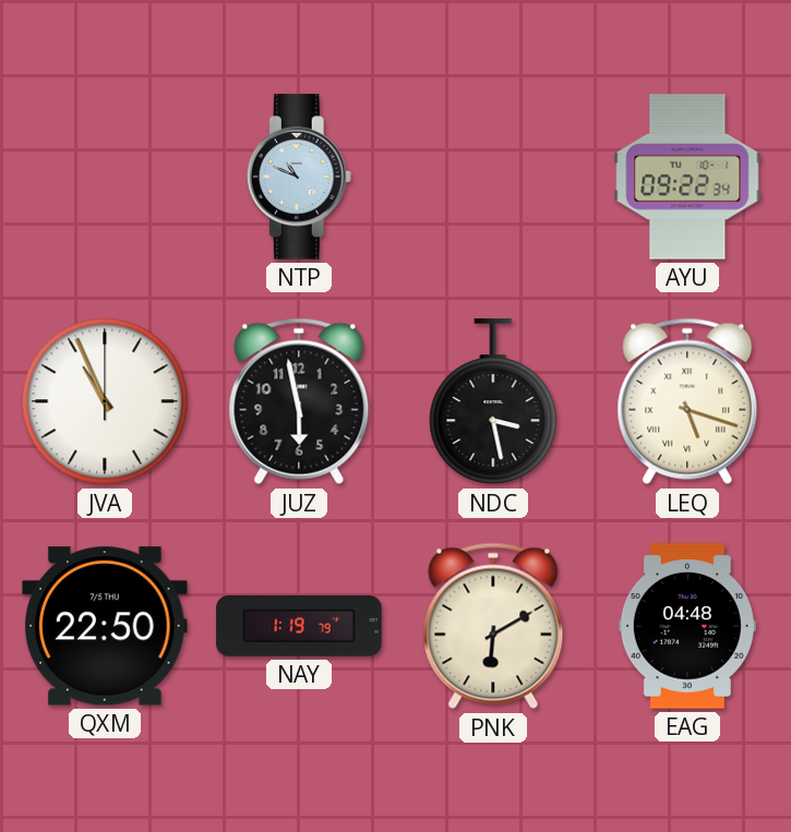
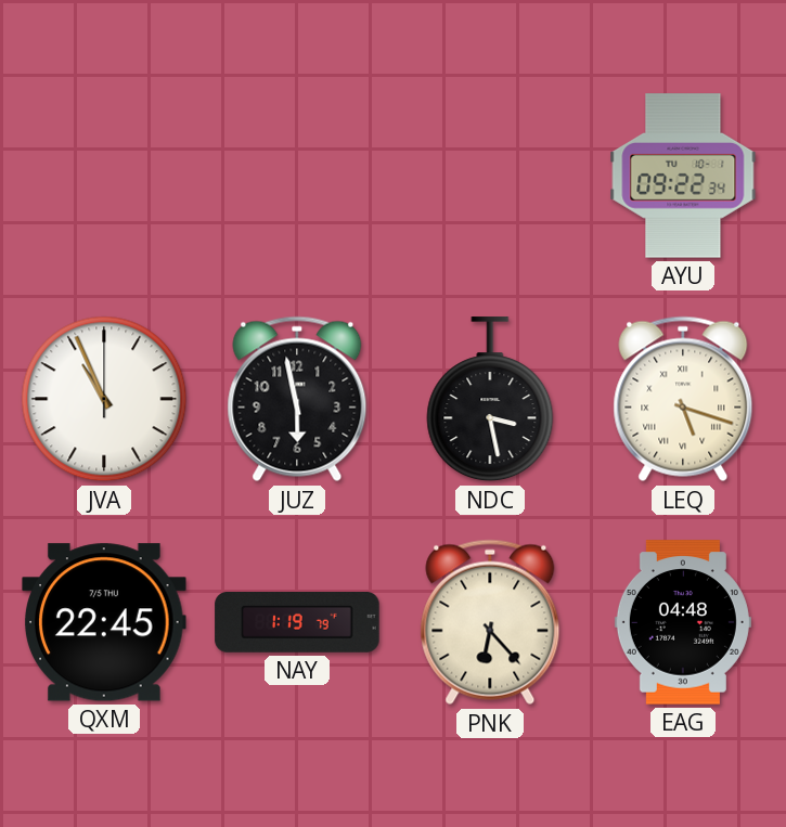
NTP: 10:49 -> none
QXM: 22:50 -> 22:45
PNK: 6:10 -> 6:23
